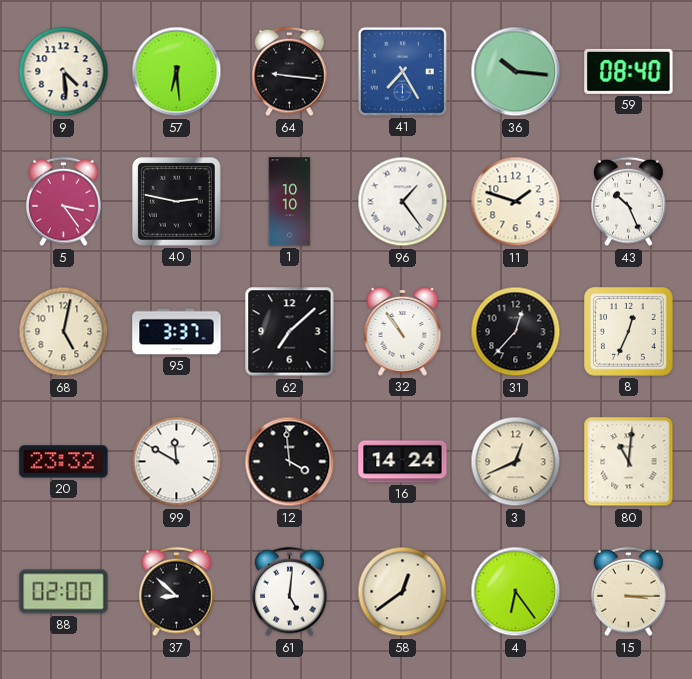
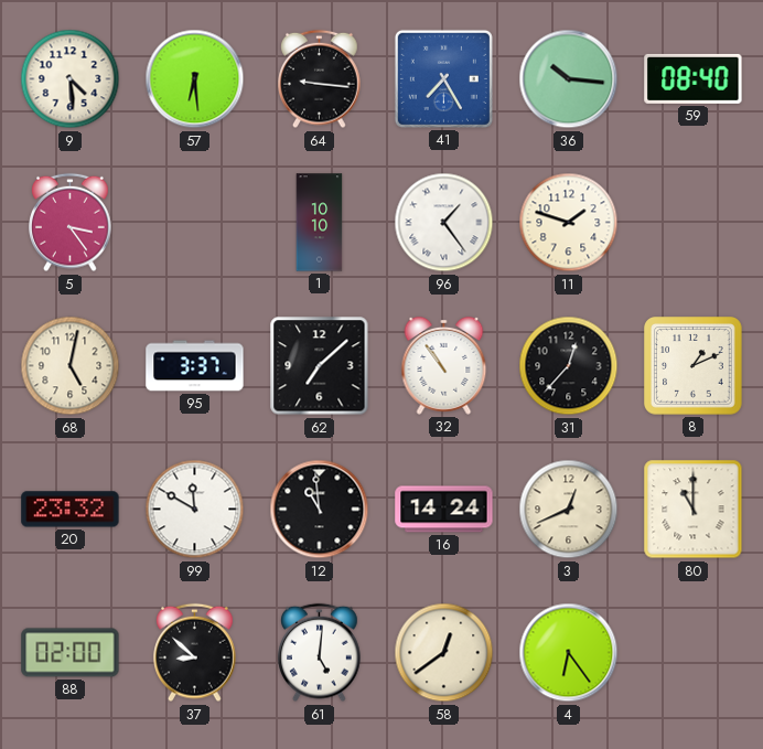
40: 2:47 -> none
43: 10:26 -> none
8: 12:34 -> 1:11
12: 3:59 -> 10:59
80: 11:01 -> 11:00
15: 3:15 -> none
